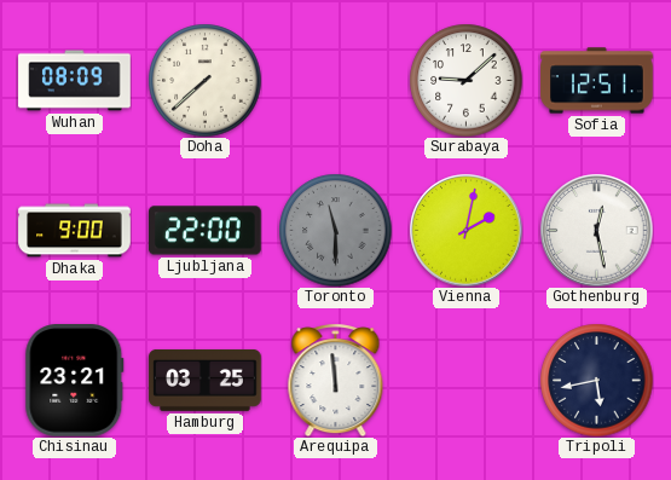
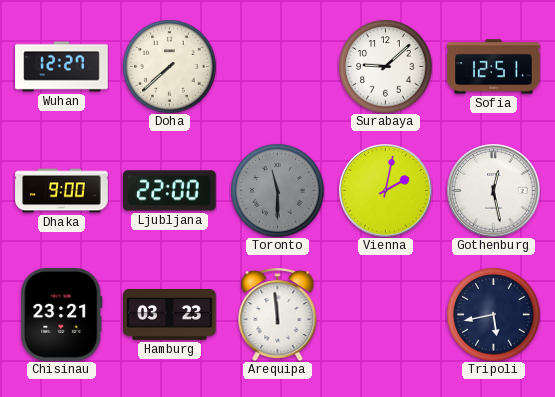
Wuhan: 08:09 -> 12:27
Hamburg: 03:25 -> 03:23
